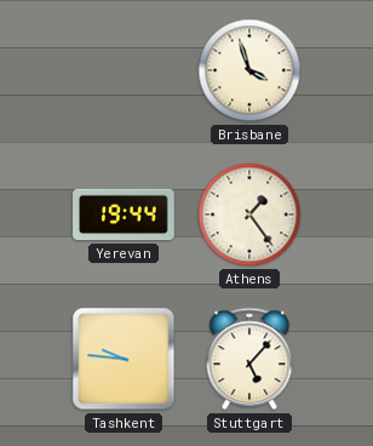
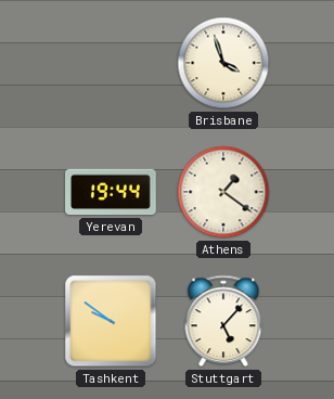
Athens: 1:24 -> 1:21
Tashkent: 9:46 -> 9:51
